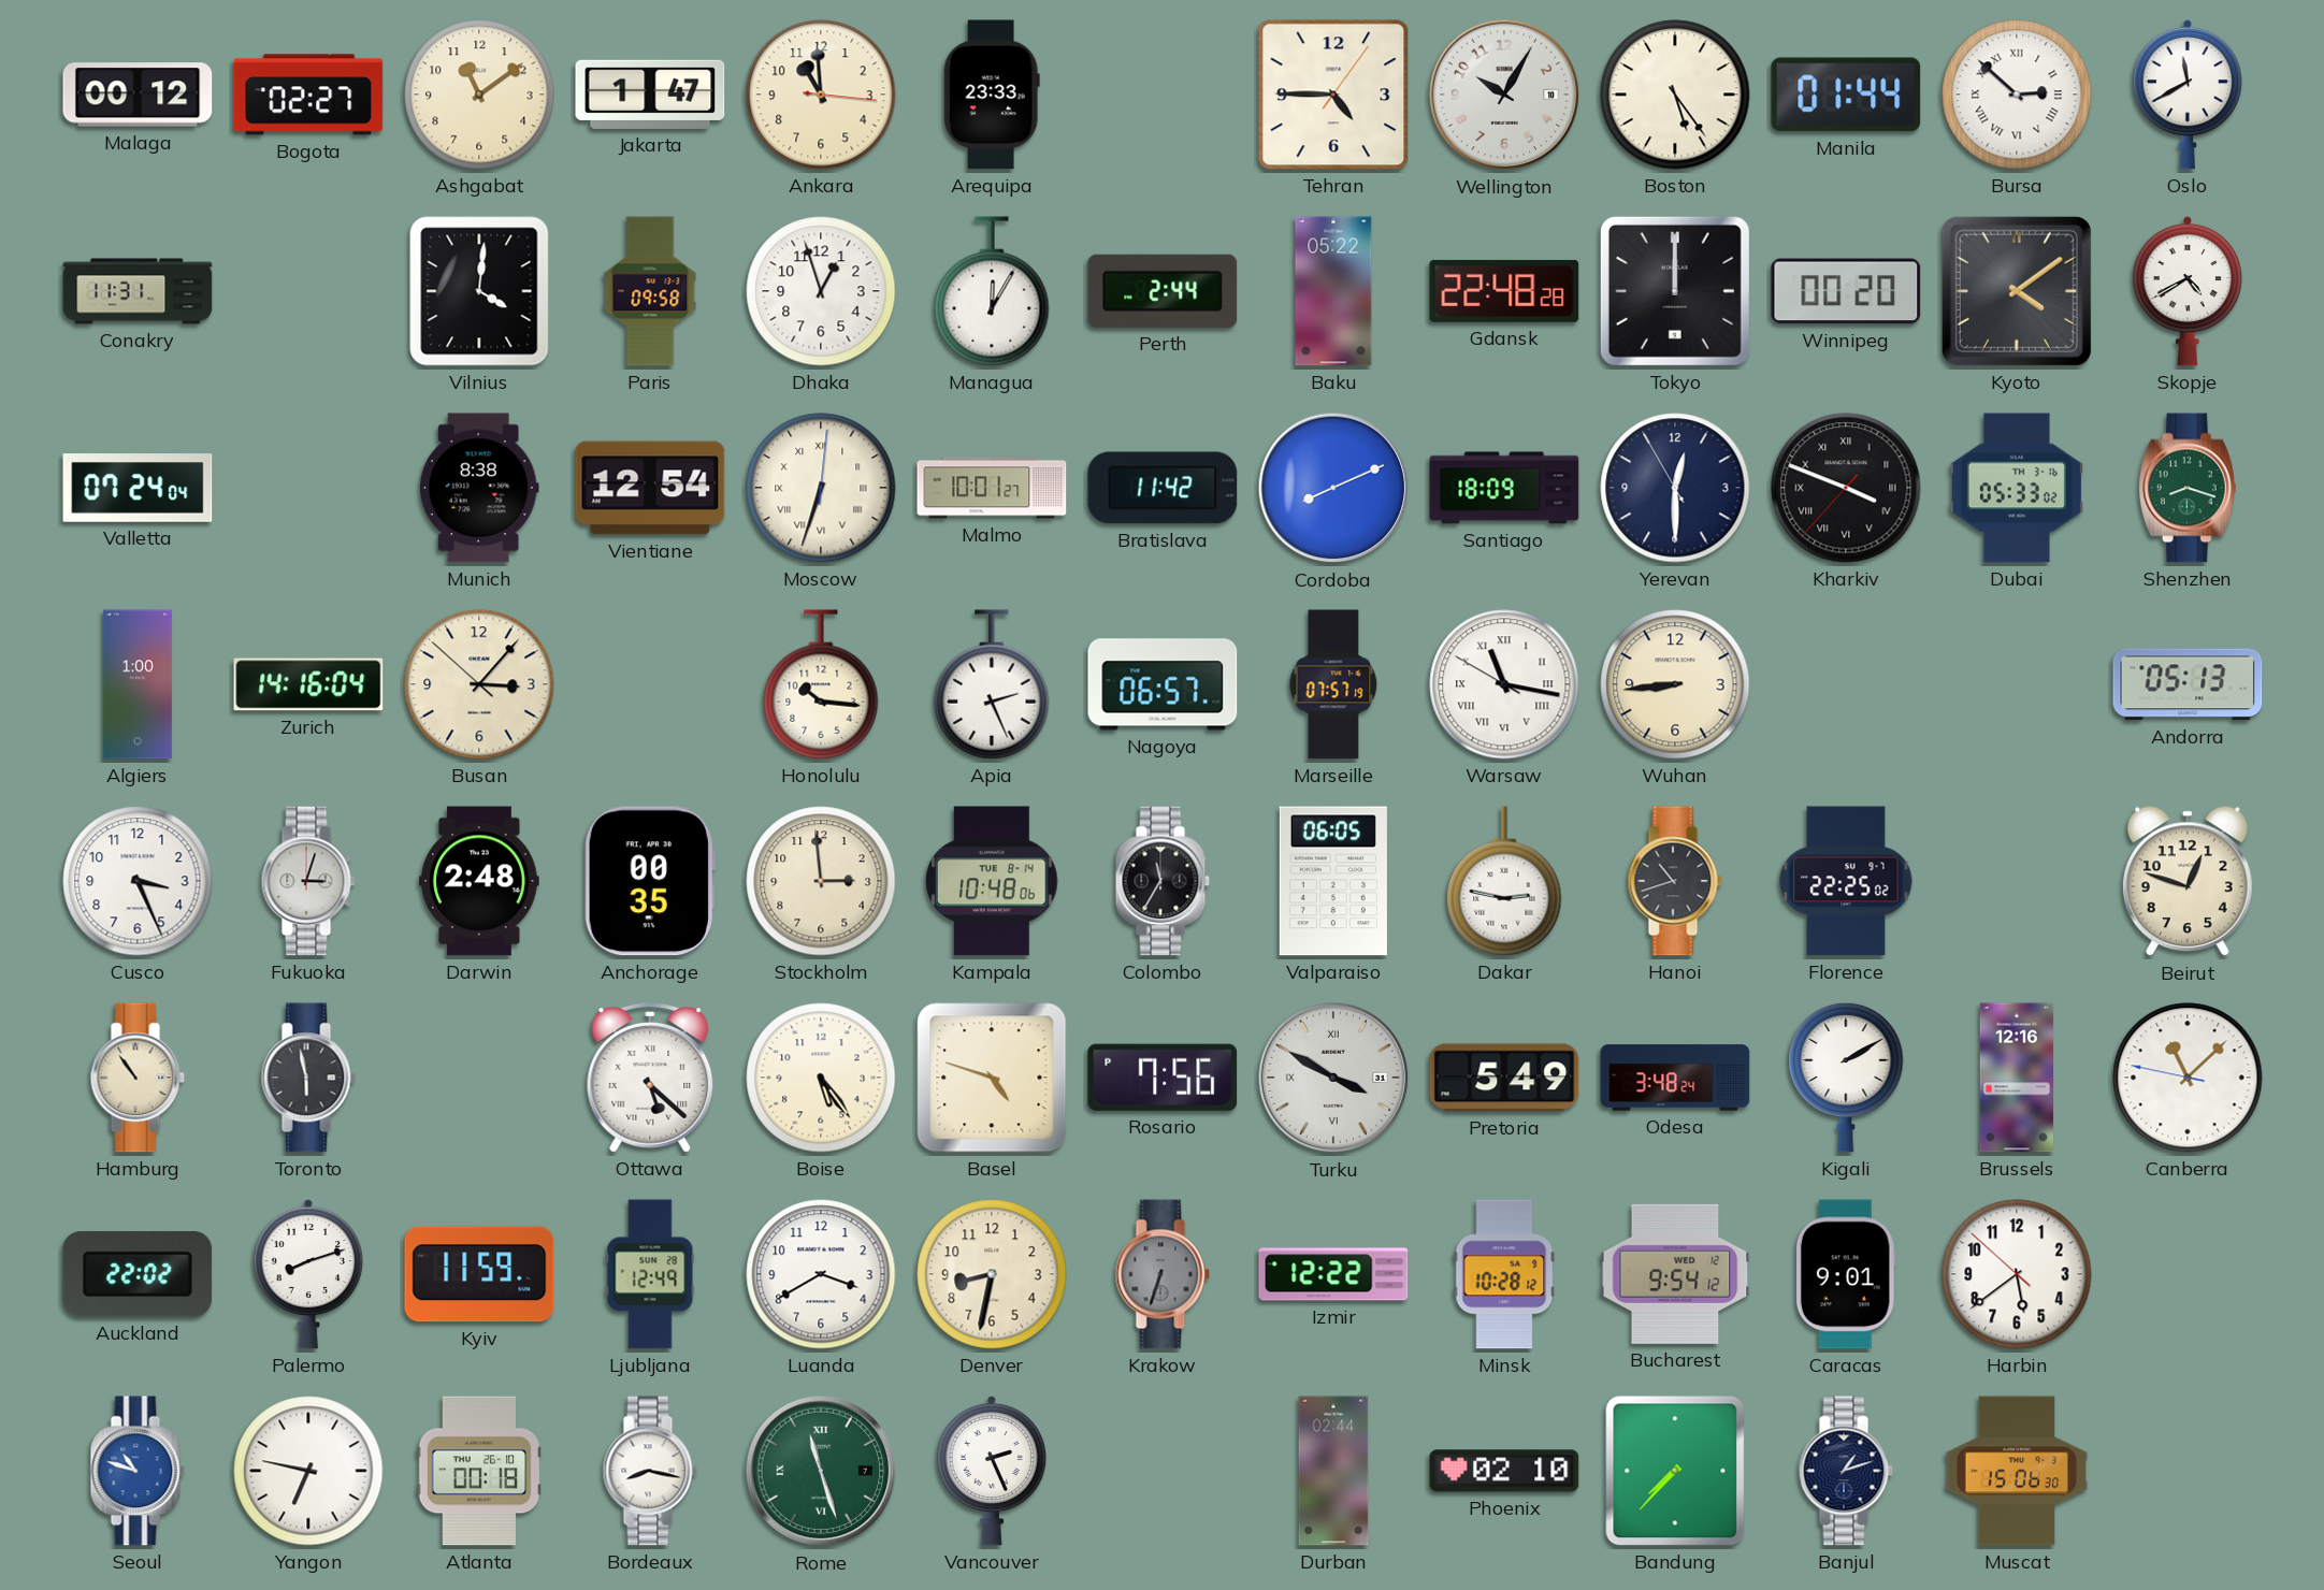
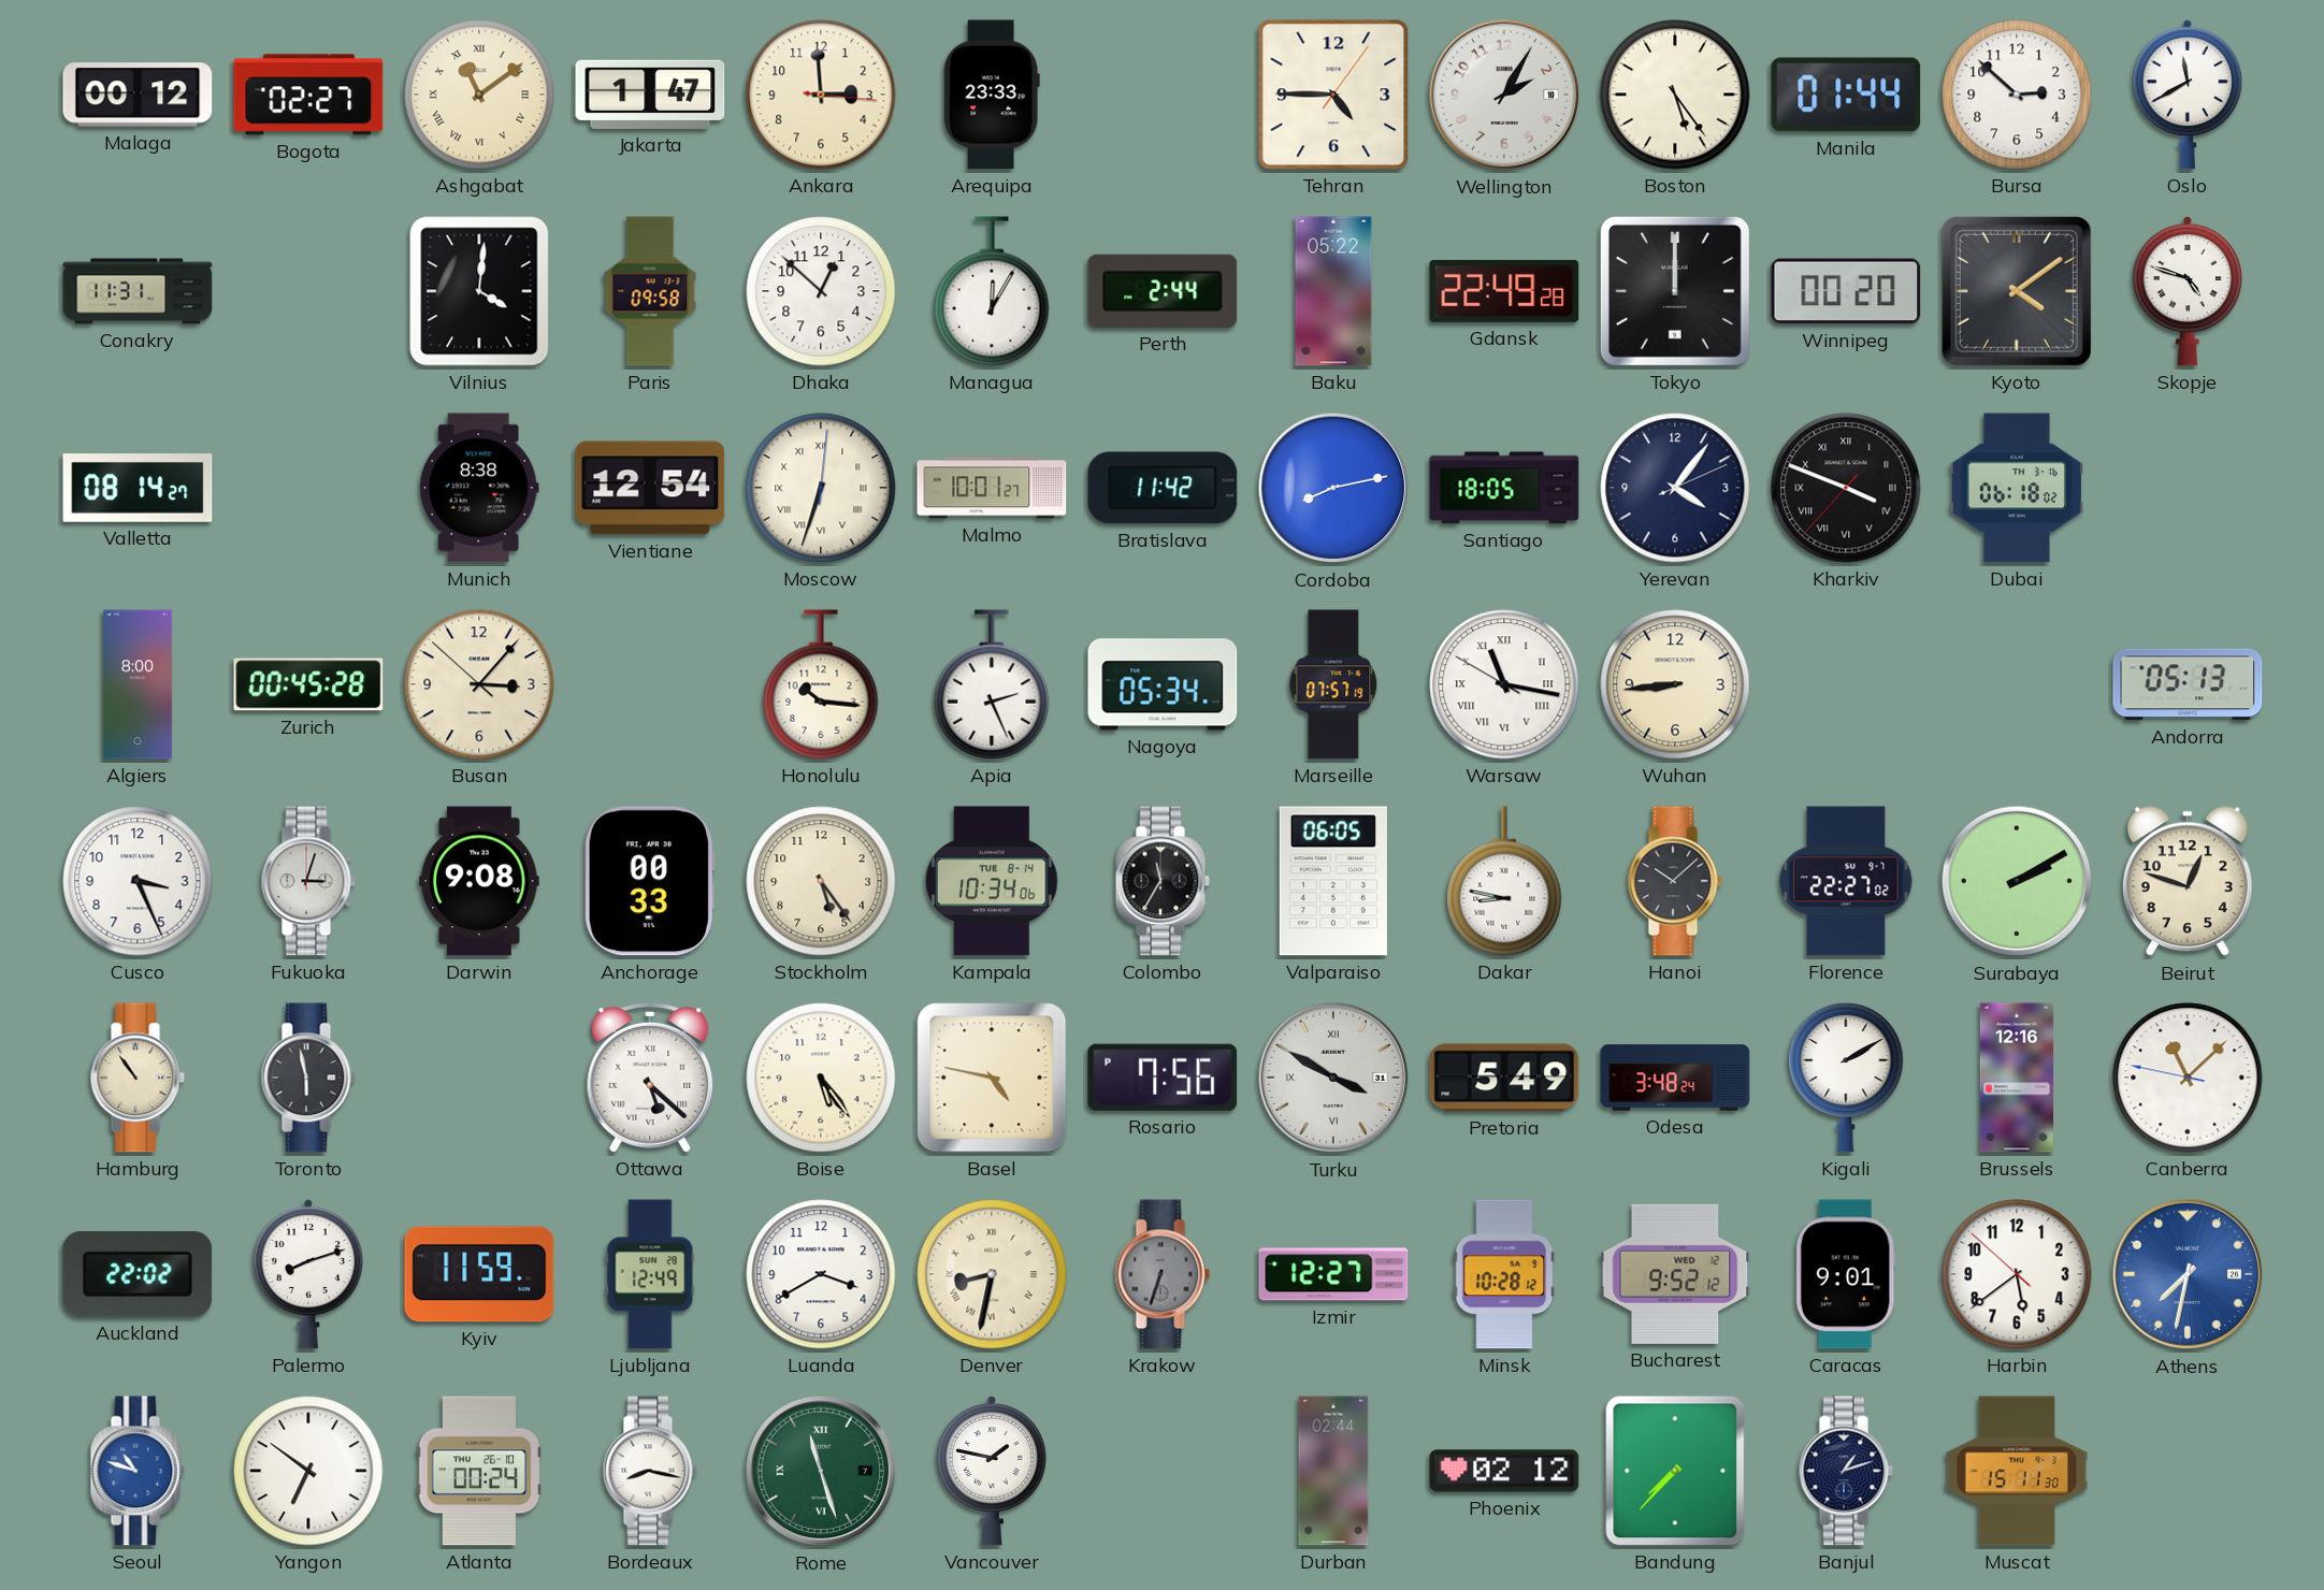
Ashgabat numerals: Arabic -> Roman
Ankara: 10:59 -> 2:59
Wellington: 10:05 -> 2:05
Bursa numerals: Roman -> Arabic
Dhaka: 12:57 -> 12:52
Gdansk: 22:48 -> 22:49
Skopje: 4:40 -> 4:48
Valletta: 07:24 -> 08:14
Cordoba: 8:11 -> 8:13
Santiago: 18:09 -> 18:05
Yerevan: 12:29 -> 4:06
Dubai: 05:33 -> 06:18
Shenzhen: 8:18 -> none
Algiers: 1:00 -> 8:00
Zurich: 14:16 -> 00:45
Nagoya: 06:57 -> 05:34
Darwin: 2:48 -> 9:08
Anchorage: 00:35 -> 00:33
Stockholm: 2:59 -> 5:24
Kampala: 10:48 -> 10:34
Dakar: 2:47 -> 8:47
Hanoi: 10:42 -> 10:08
Florence: 22:25 -> 22:27
Surabaya: none -> 2:10
Basel: 4:48 -> 4:47
Denver numerals: Arabic -> Roman
Izmir: 12:22 -> 12:27
Bucharest: 9:54 -> 9:52
Athens: none -> 7:32
Yangon: 6:47 -> 6:51
Atlanta: 00:18 -> 00:24
Vancouver: 2:26 -> 1:47
Phoenix: 02:10 -> 02:12
Muscat: 15:06 -> 15:11
